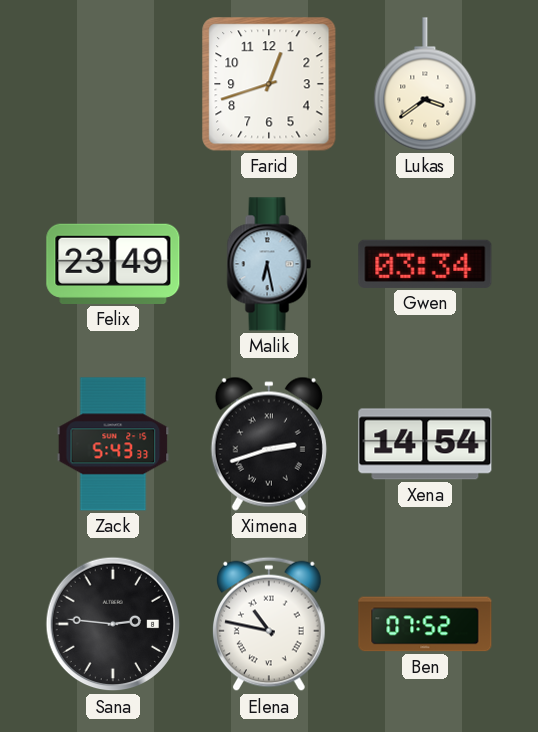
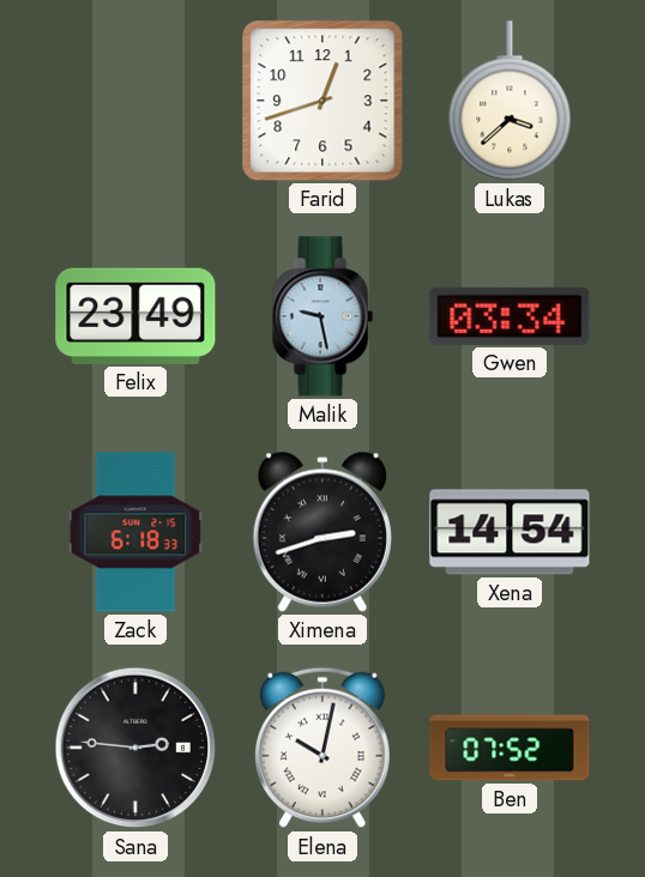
Lukas: 3:39 -> 3:38
Malik: 6:28 -> 9:28
Zack: 5:43 -> 6:18
Elena: 10:47 -> 10:02
